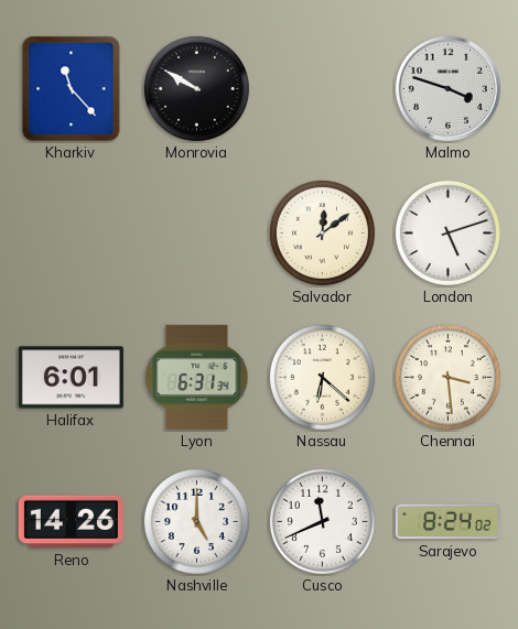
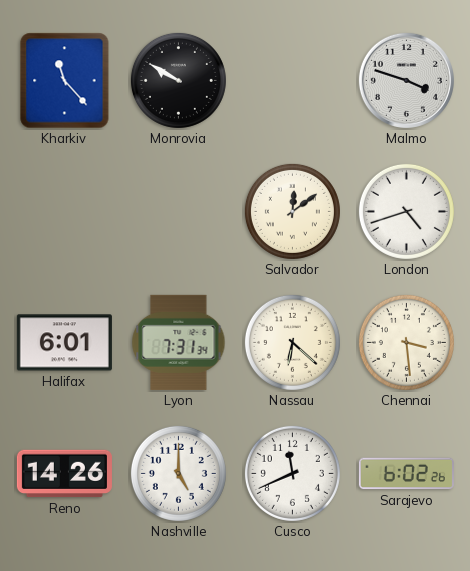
London: 5:12 -> 4:42
Lyon: 6:31 -> 7:31
Sarajevo: 8:24 -> 6:02
